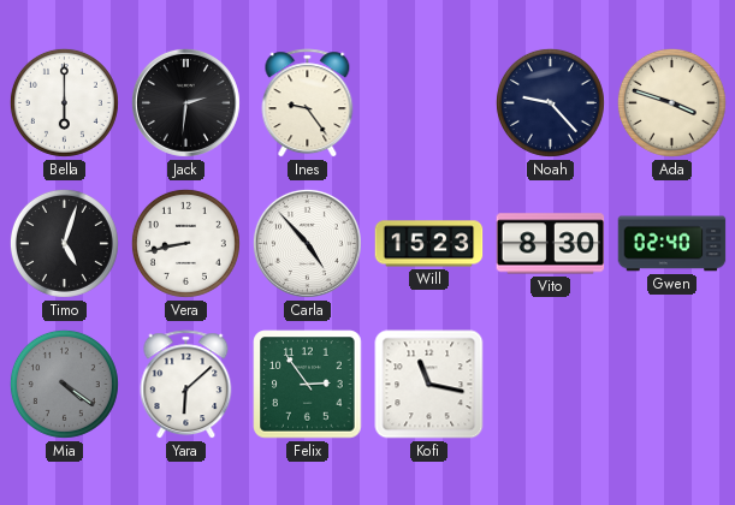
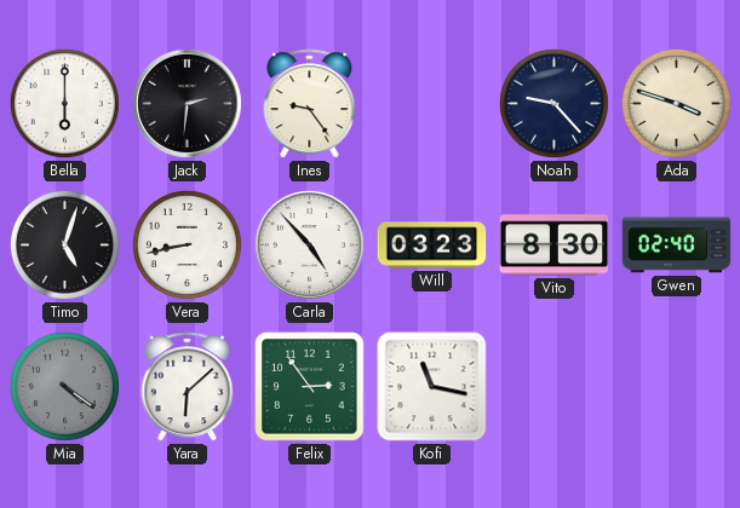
Will: 15:23 -> 03:23
